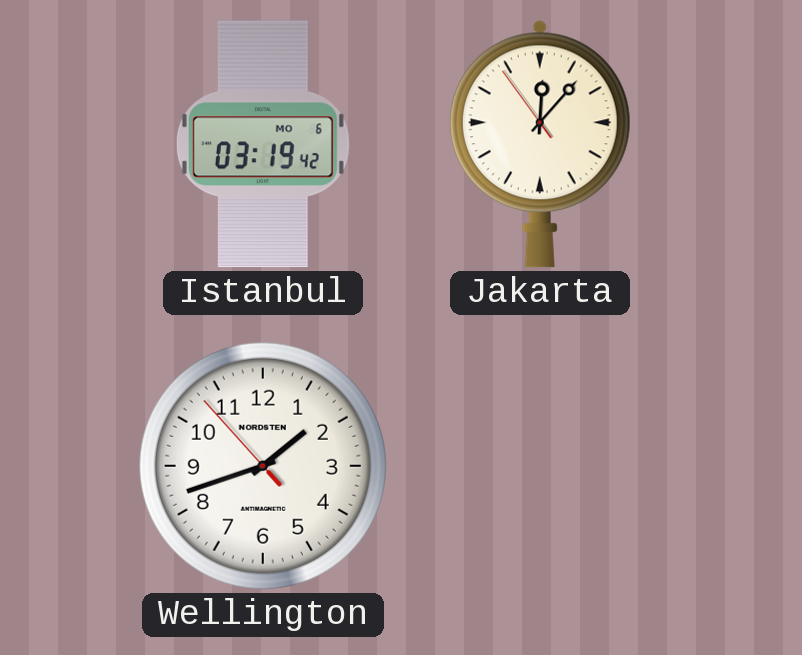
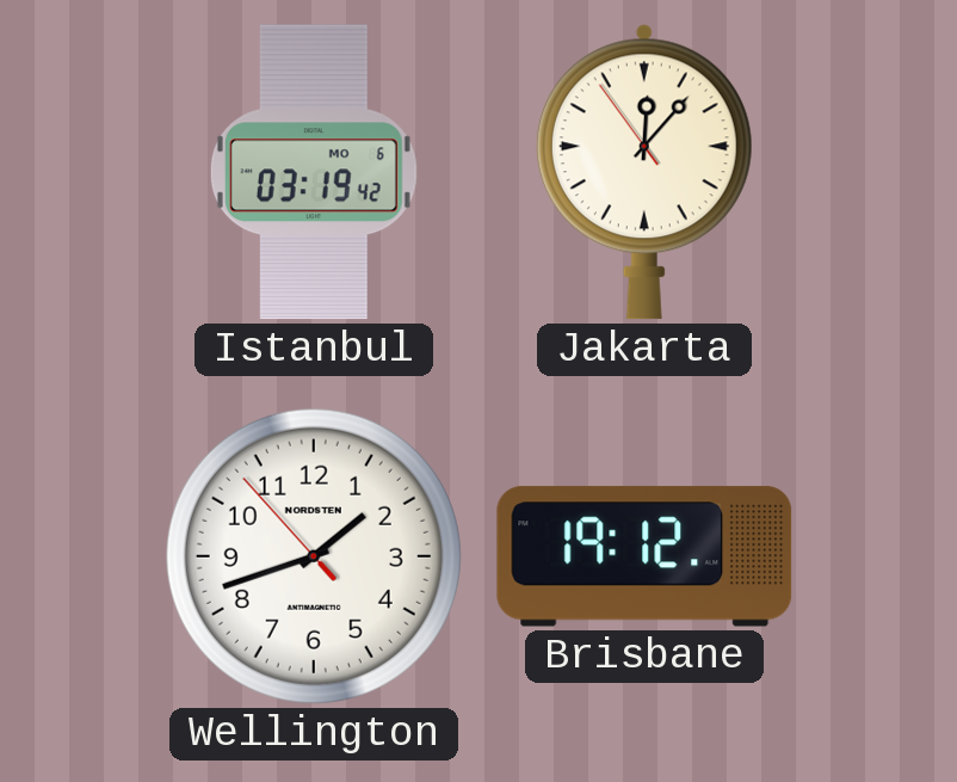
Brisbane: none -> 19:12
